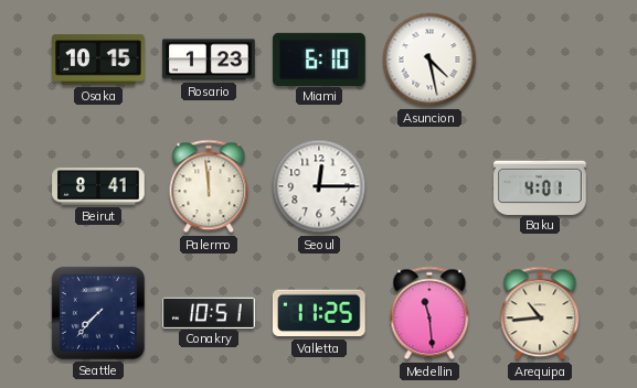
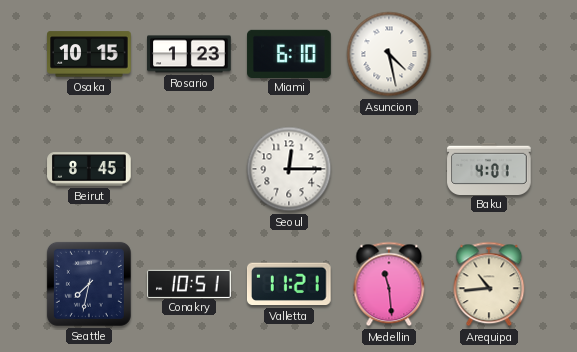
Beirut: 8:41 -> 8:45
Palermo: 11:59 -> none
Seattle: 7:37 -> 7:32
Valletta: 11:25 -> 11:21
